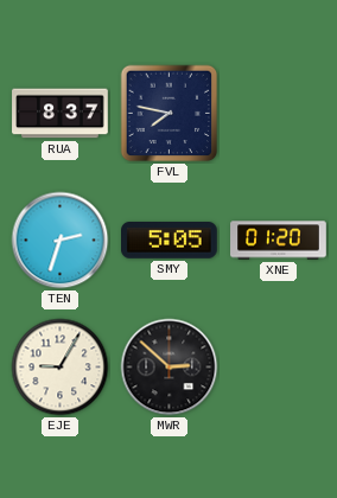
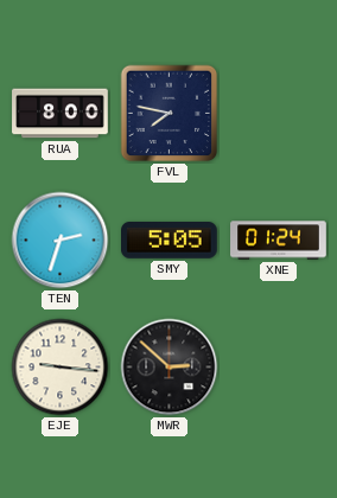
RUA: 8:37 -> 8:00
XNE: 01:20 -> 01:24
EJE: 9:05 -> 9:16
